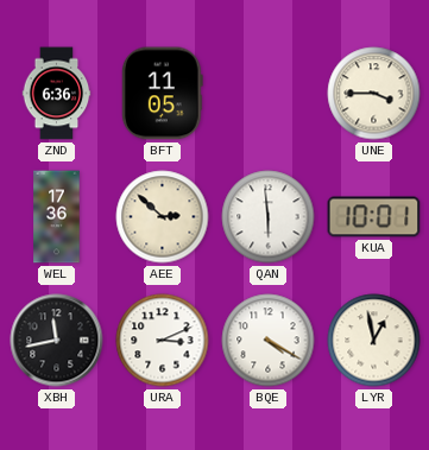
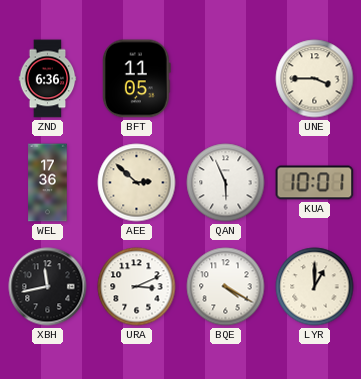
QAN: 5:59 -> 5:56
LYR: 12:58 -> 1:00
